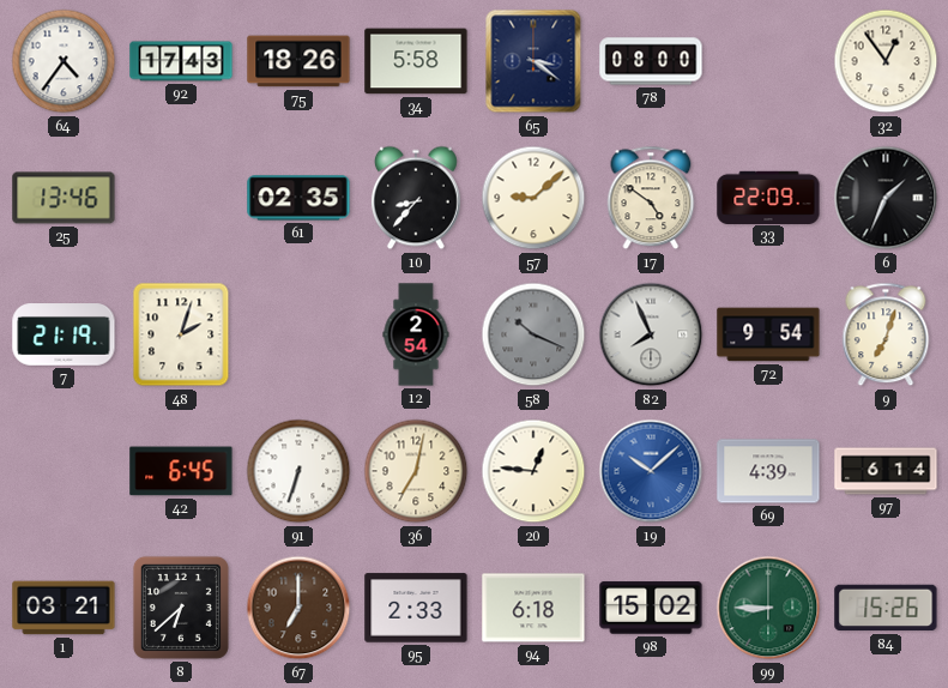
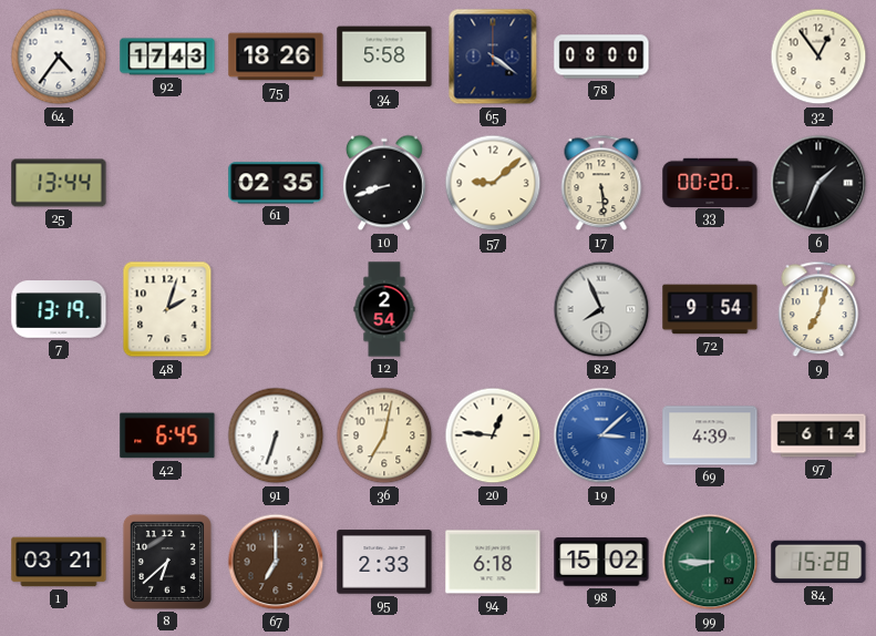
65: 3:21 -> 4:21
25: 13:46 -> 13:44
10: 8:37 -> 8:42
17: 4:51 -> 5:29
33: 22:09 -> 00:20
7: 21:19 -> 13:19
58: 10:19 -> none
19: 10:08 -> 3:08
84: 15:26 -> 15:28
